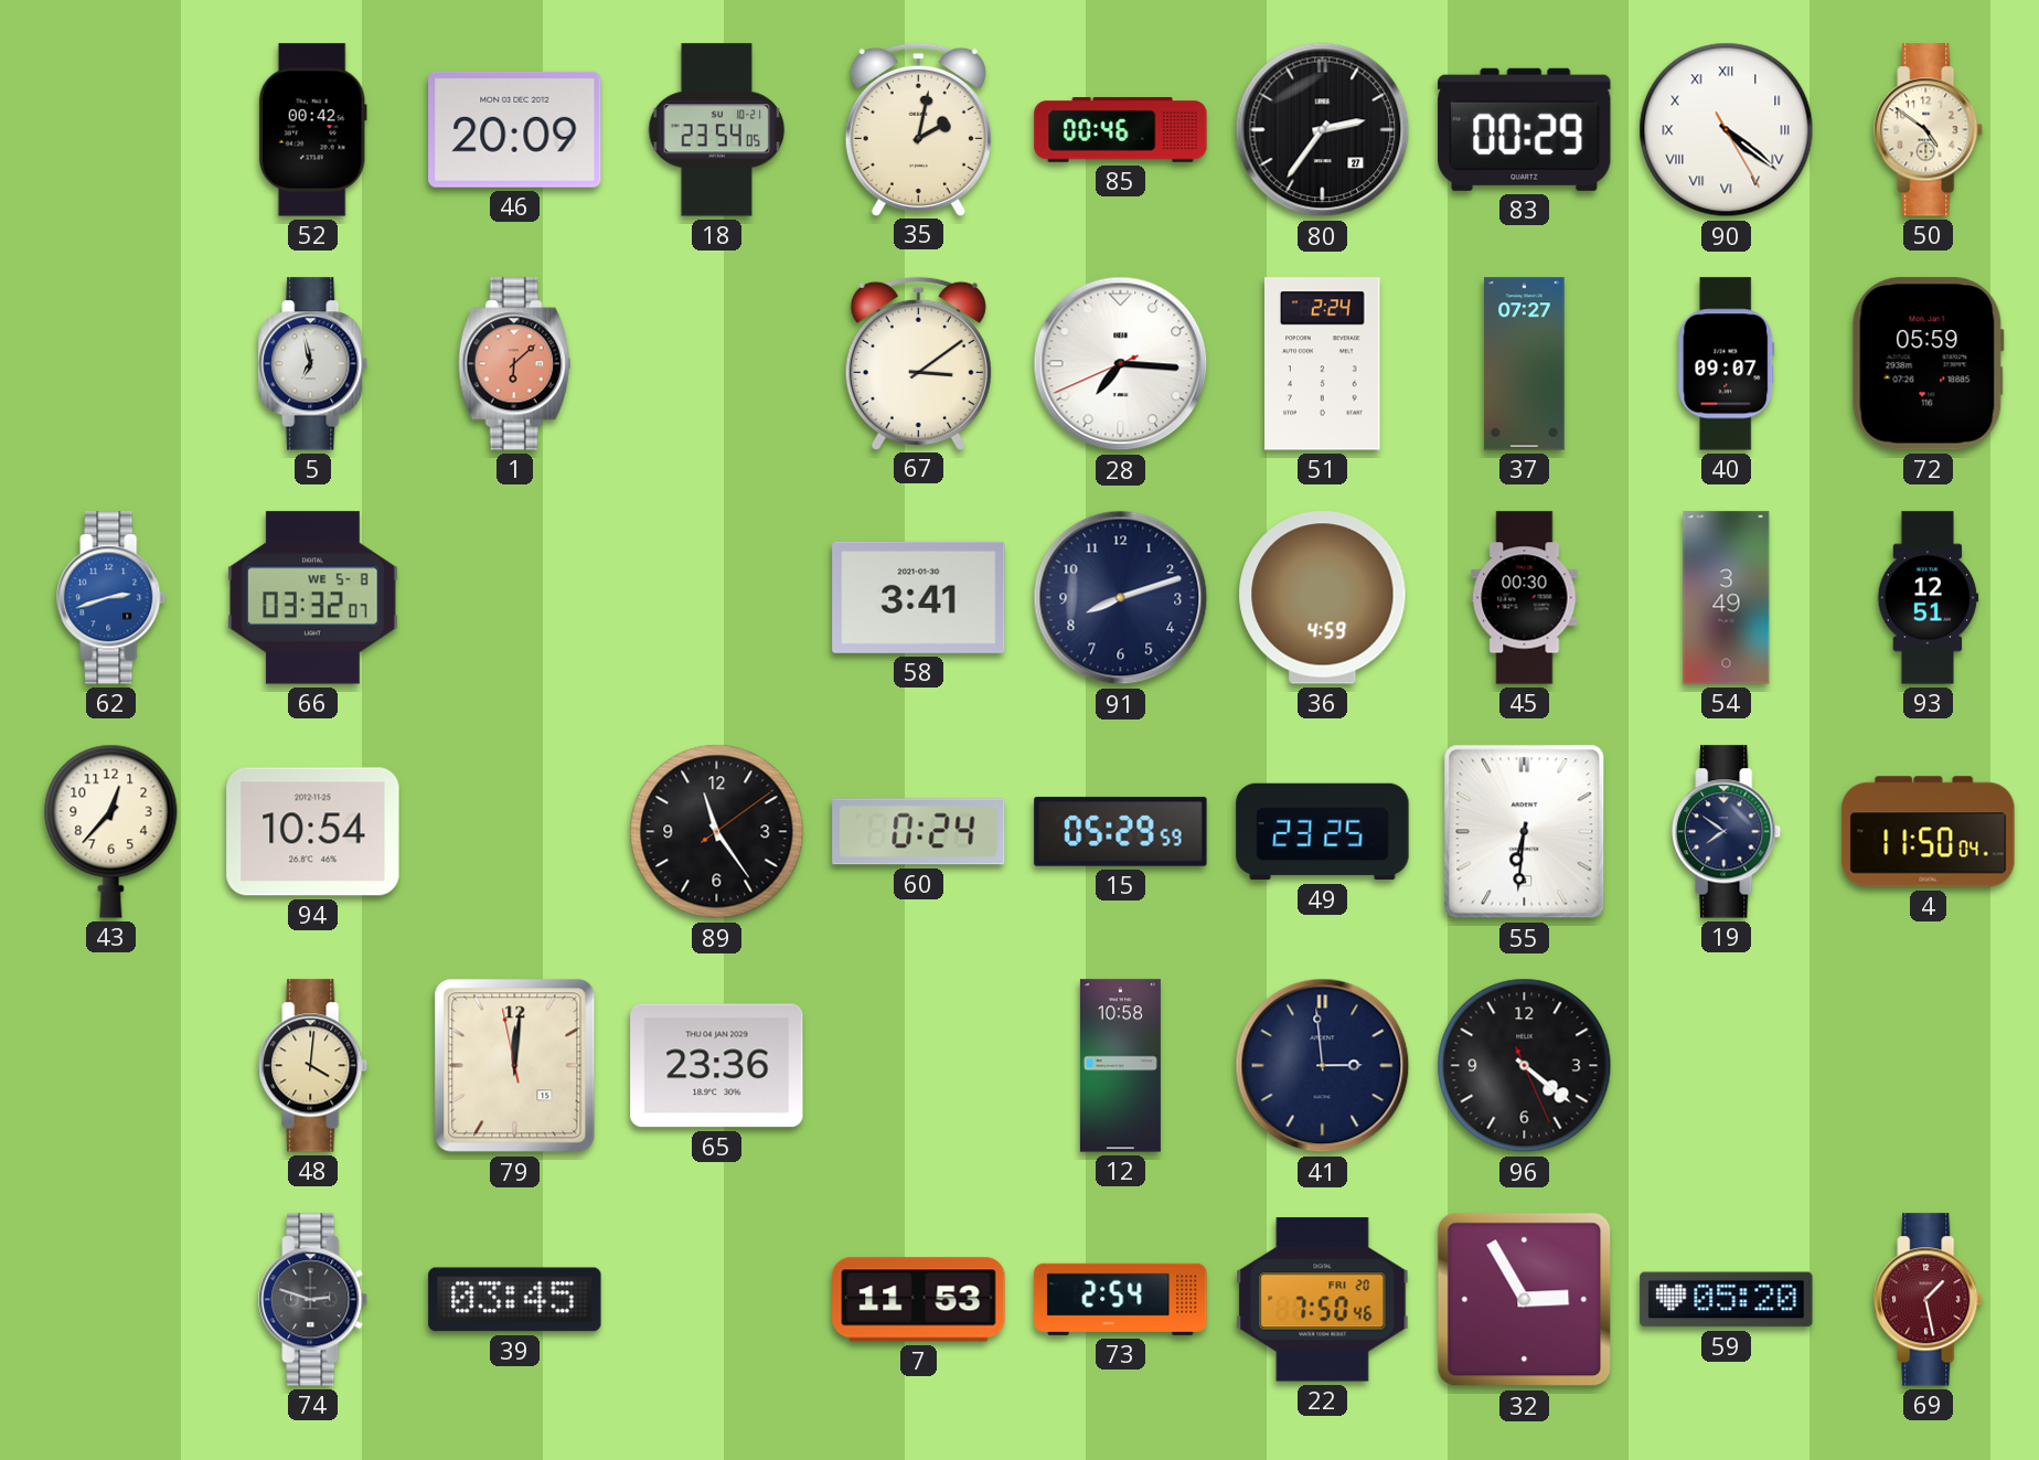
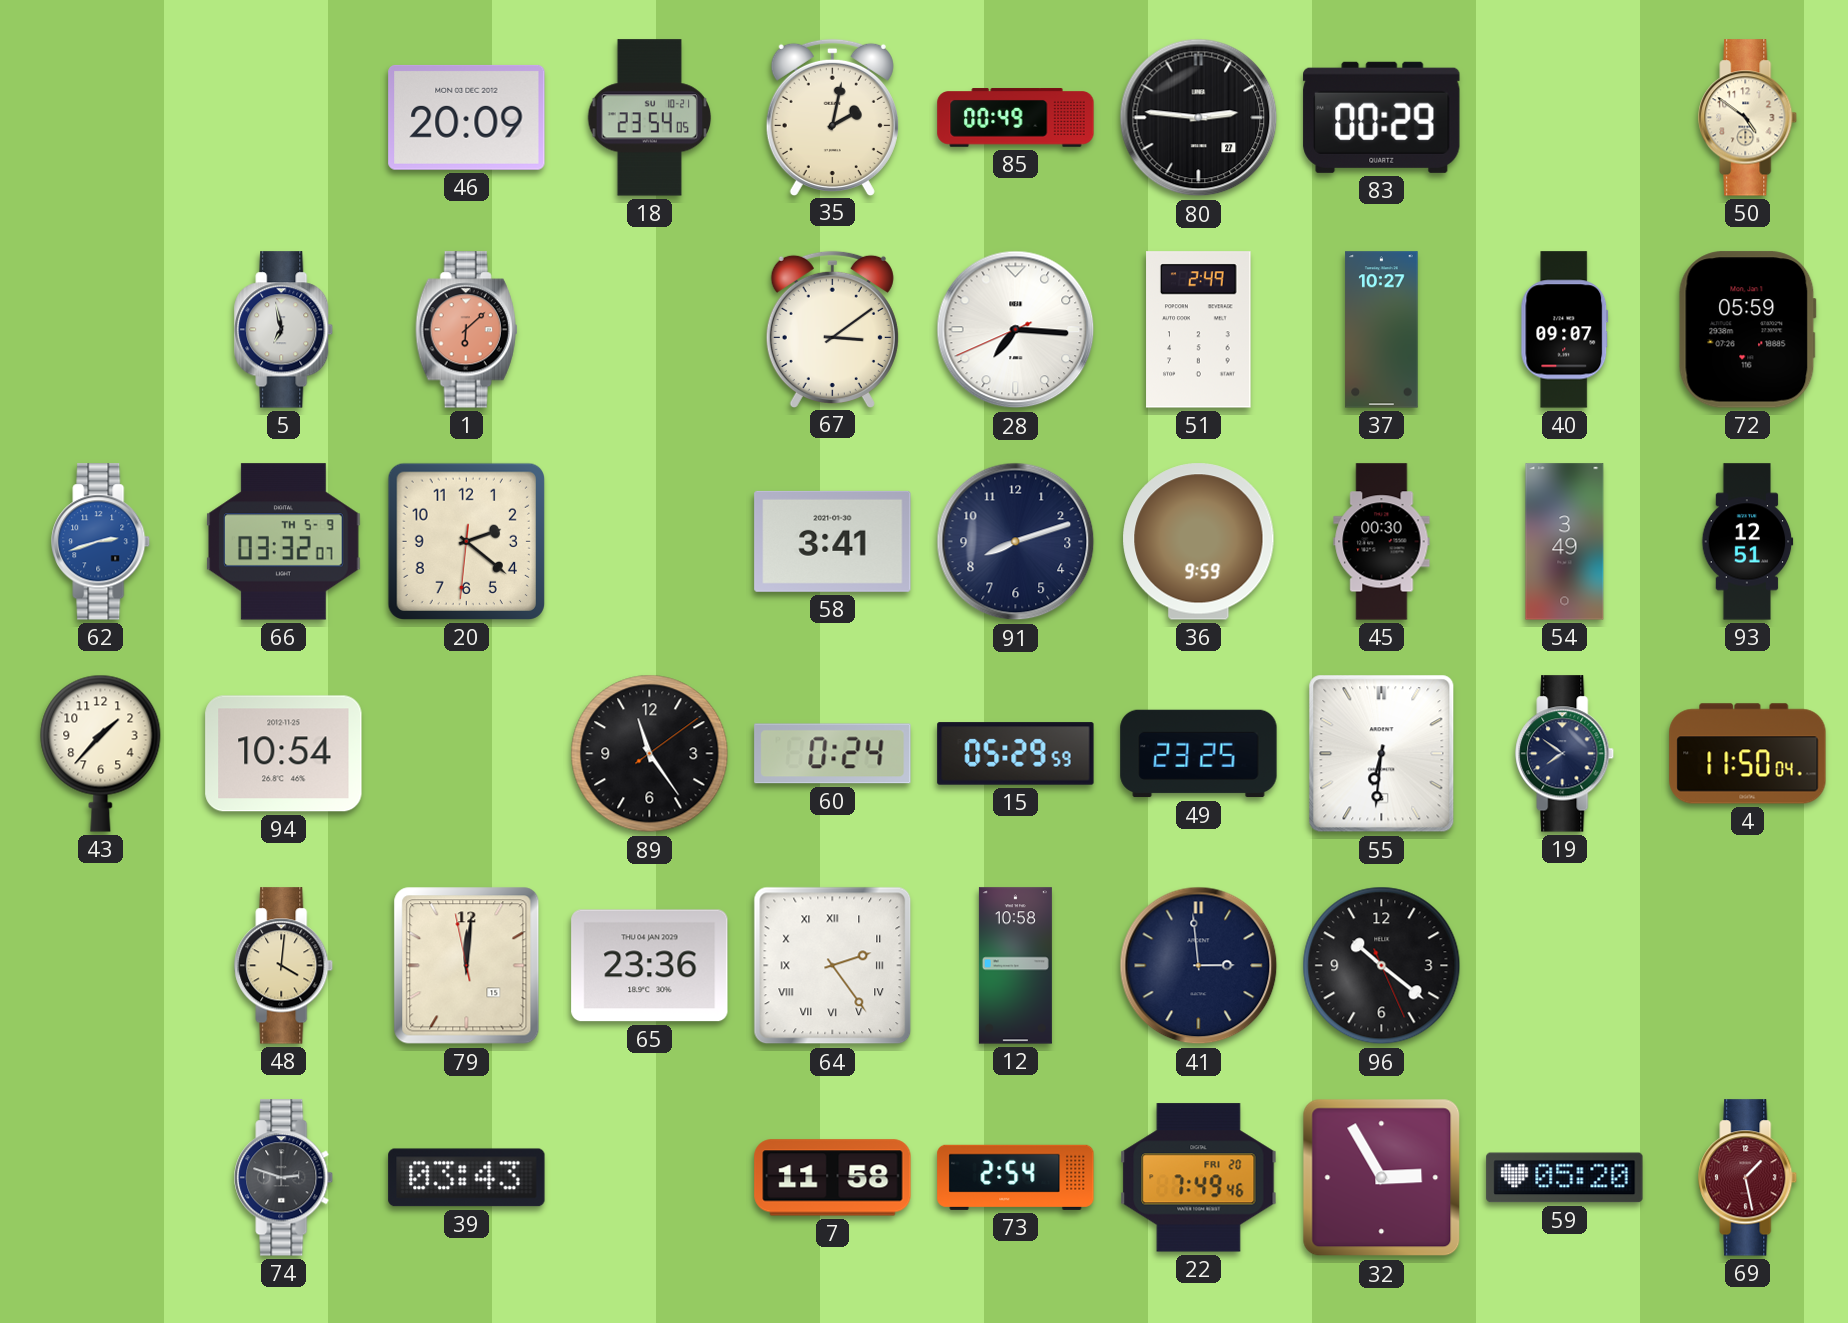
52: 00:42 -> none
85: 00:46 -> 00:49
80: 2:36 -> 2:46
90: 4:21 -> none
51: 2:24 -> 2:49
37: 07:27 -> 10:27
66 date: WE 5-8 -> TH 5-9
20: none -> 2:21
36: 4:59 -> 9:59
43: 12:37 -> 1:37
64: none -> 2:24
96: 4:21 -> 10:21
39: 03:45 -> 03:43
7: 11:53 -> 11:58
22: 7:50 -> 7:49
